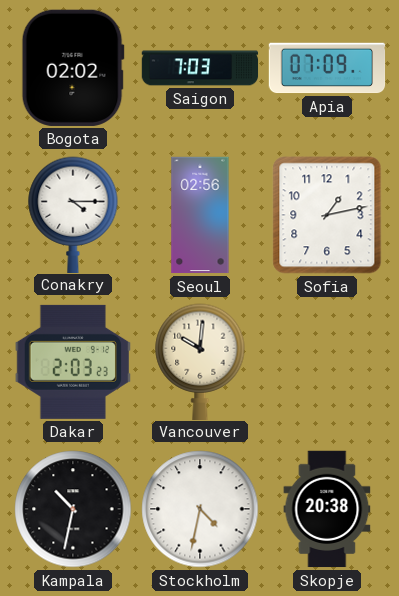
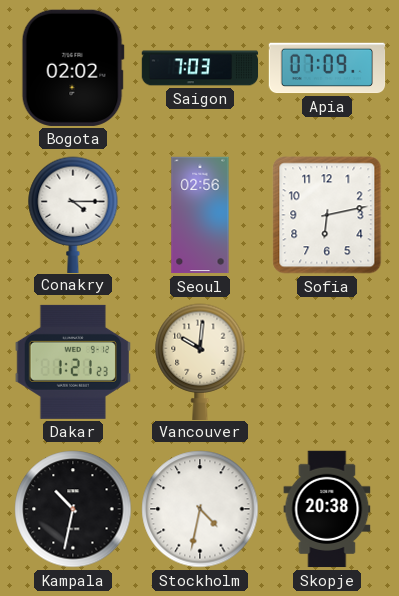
Sofia: 1:13 -> 6:13
Dakar: 2:03 -> 1:21
